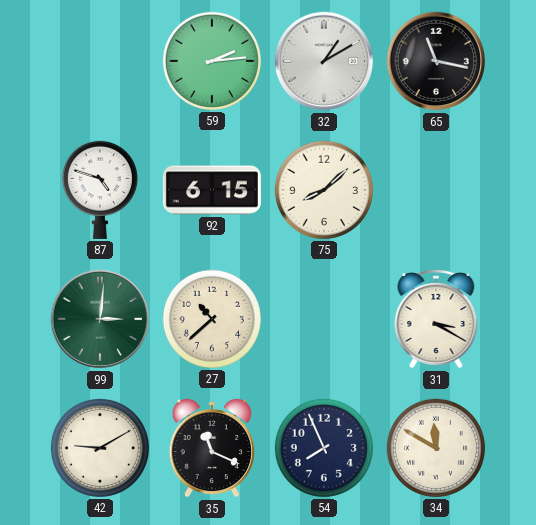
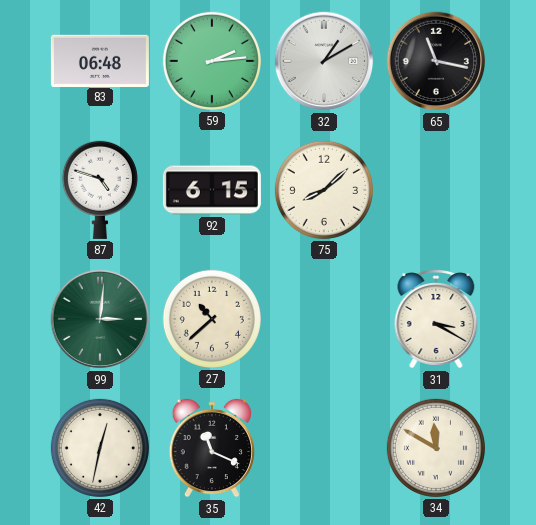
83: none -> 06:48
42: 9:10 -> 12:32
54: 7:56 -> none
